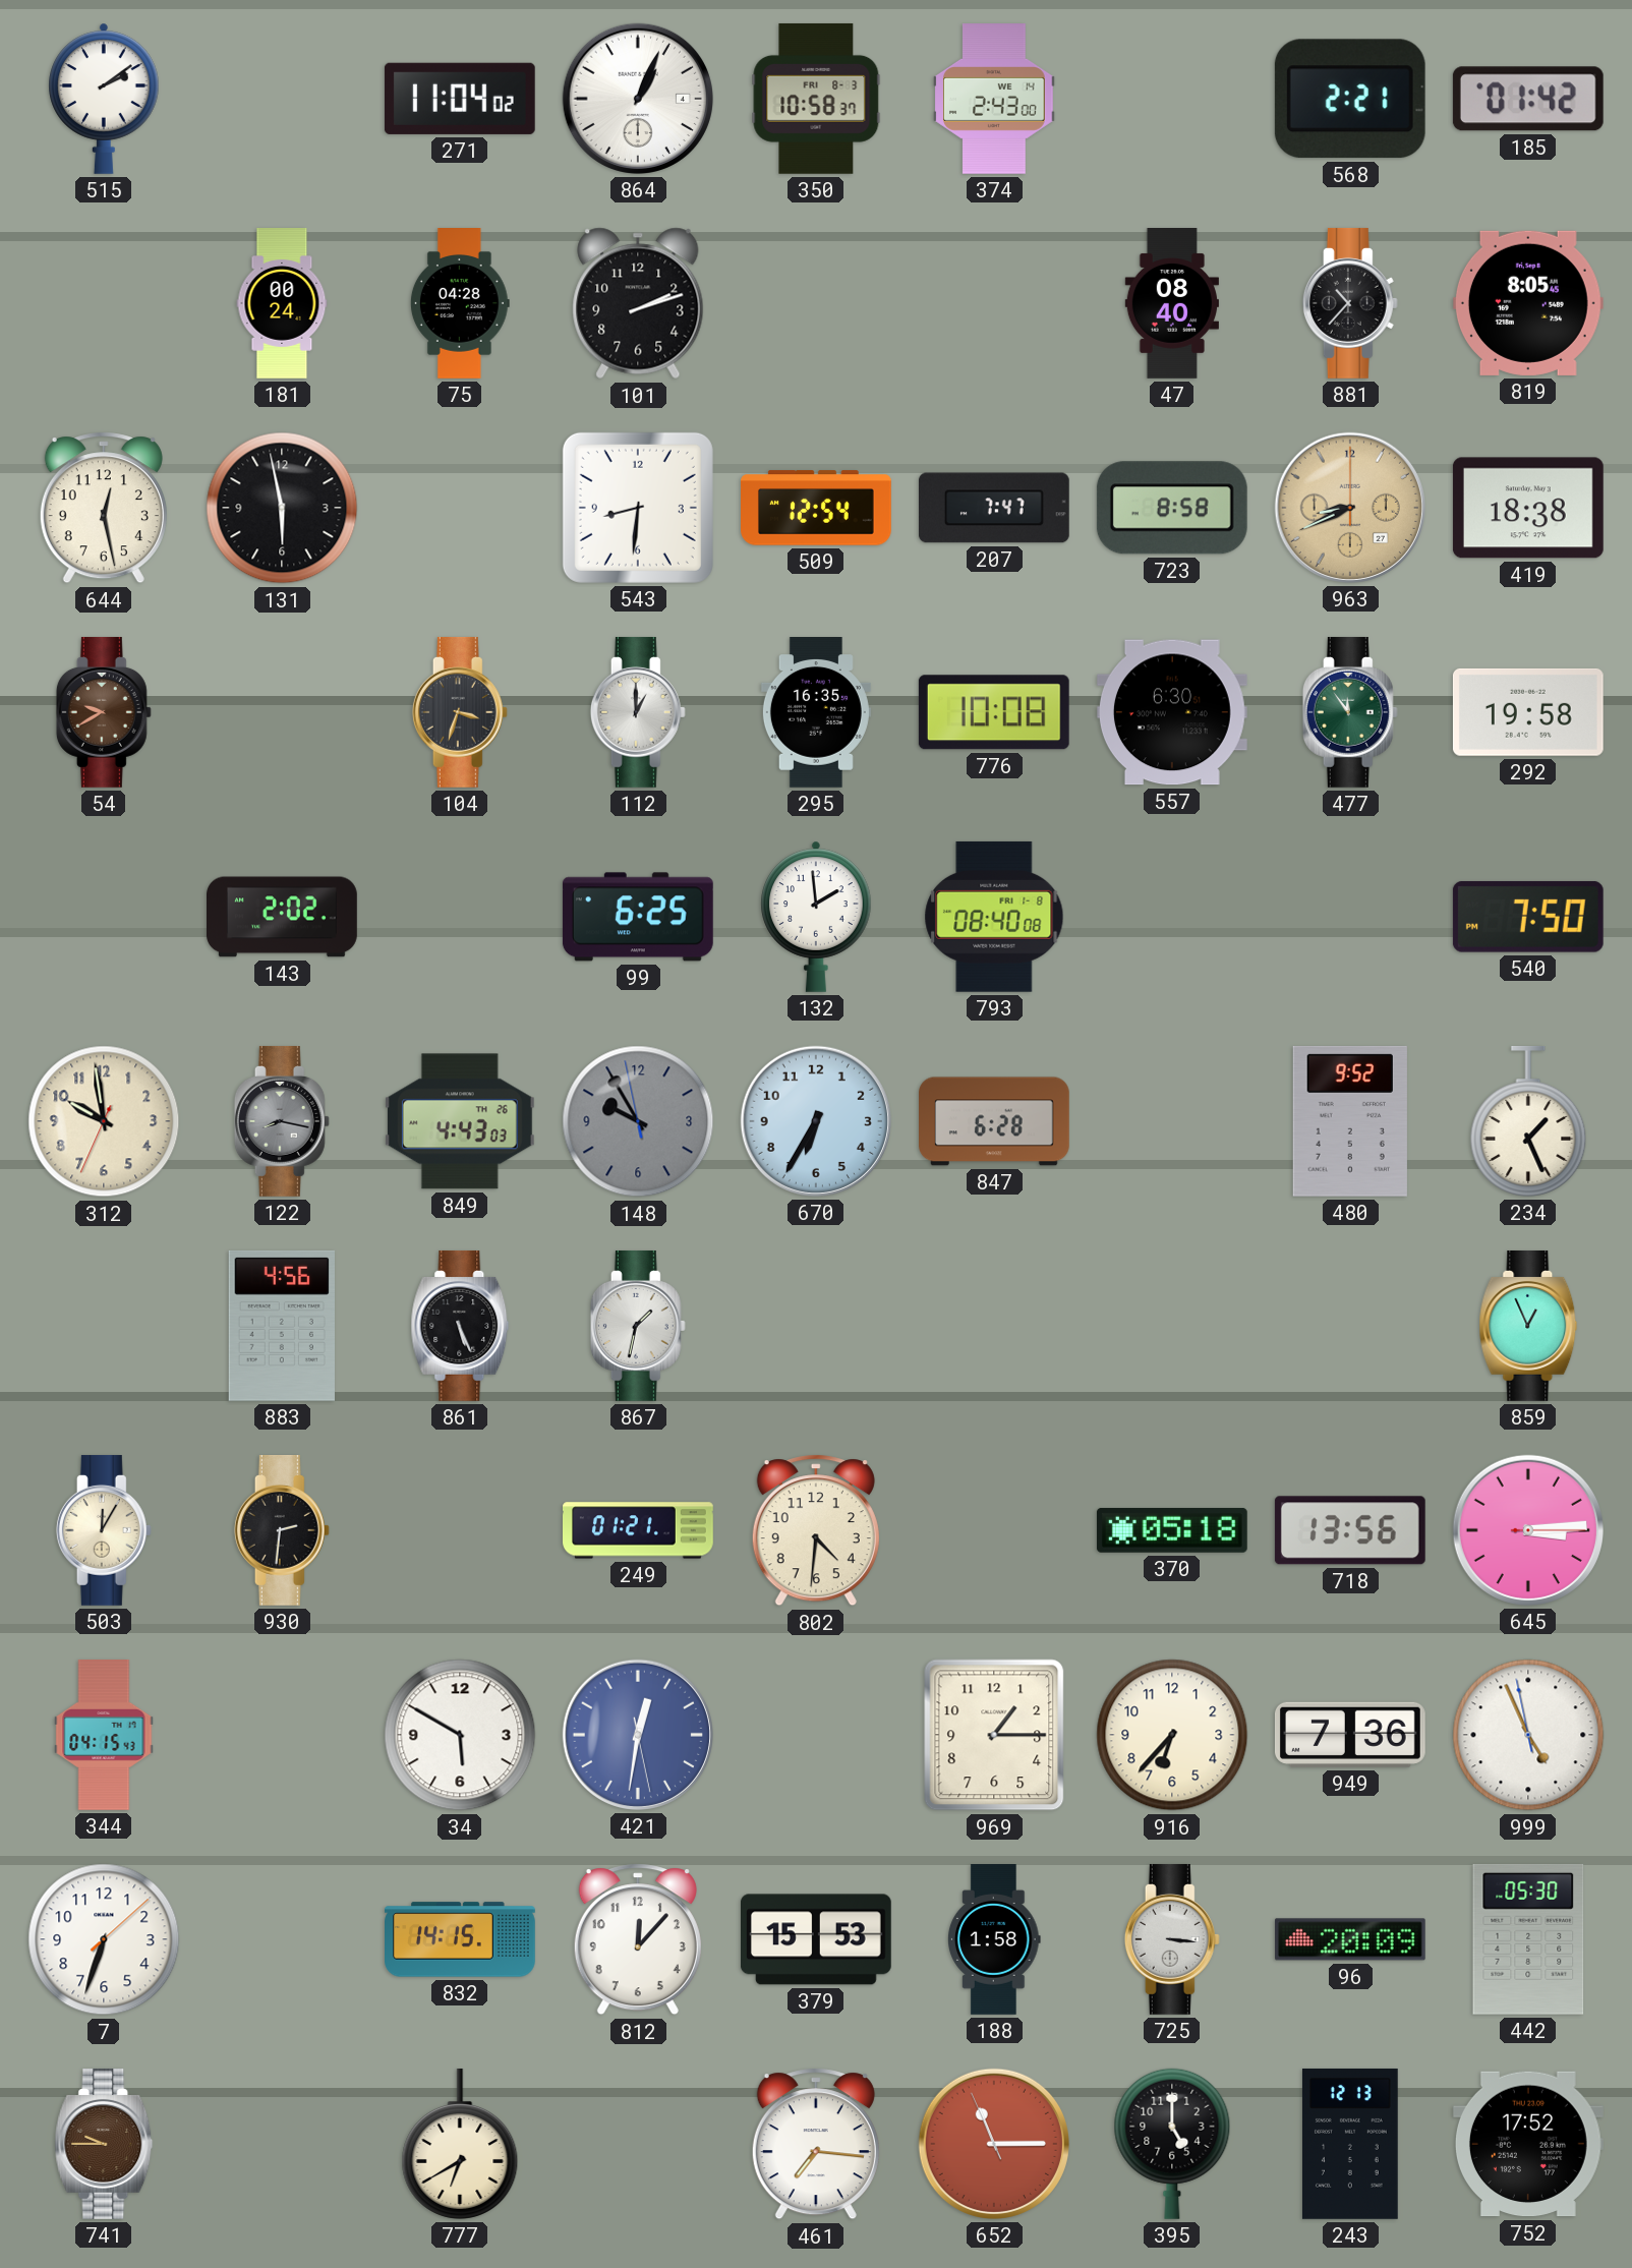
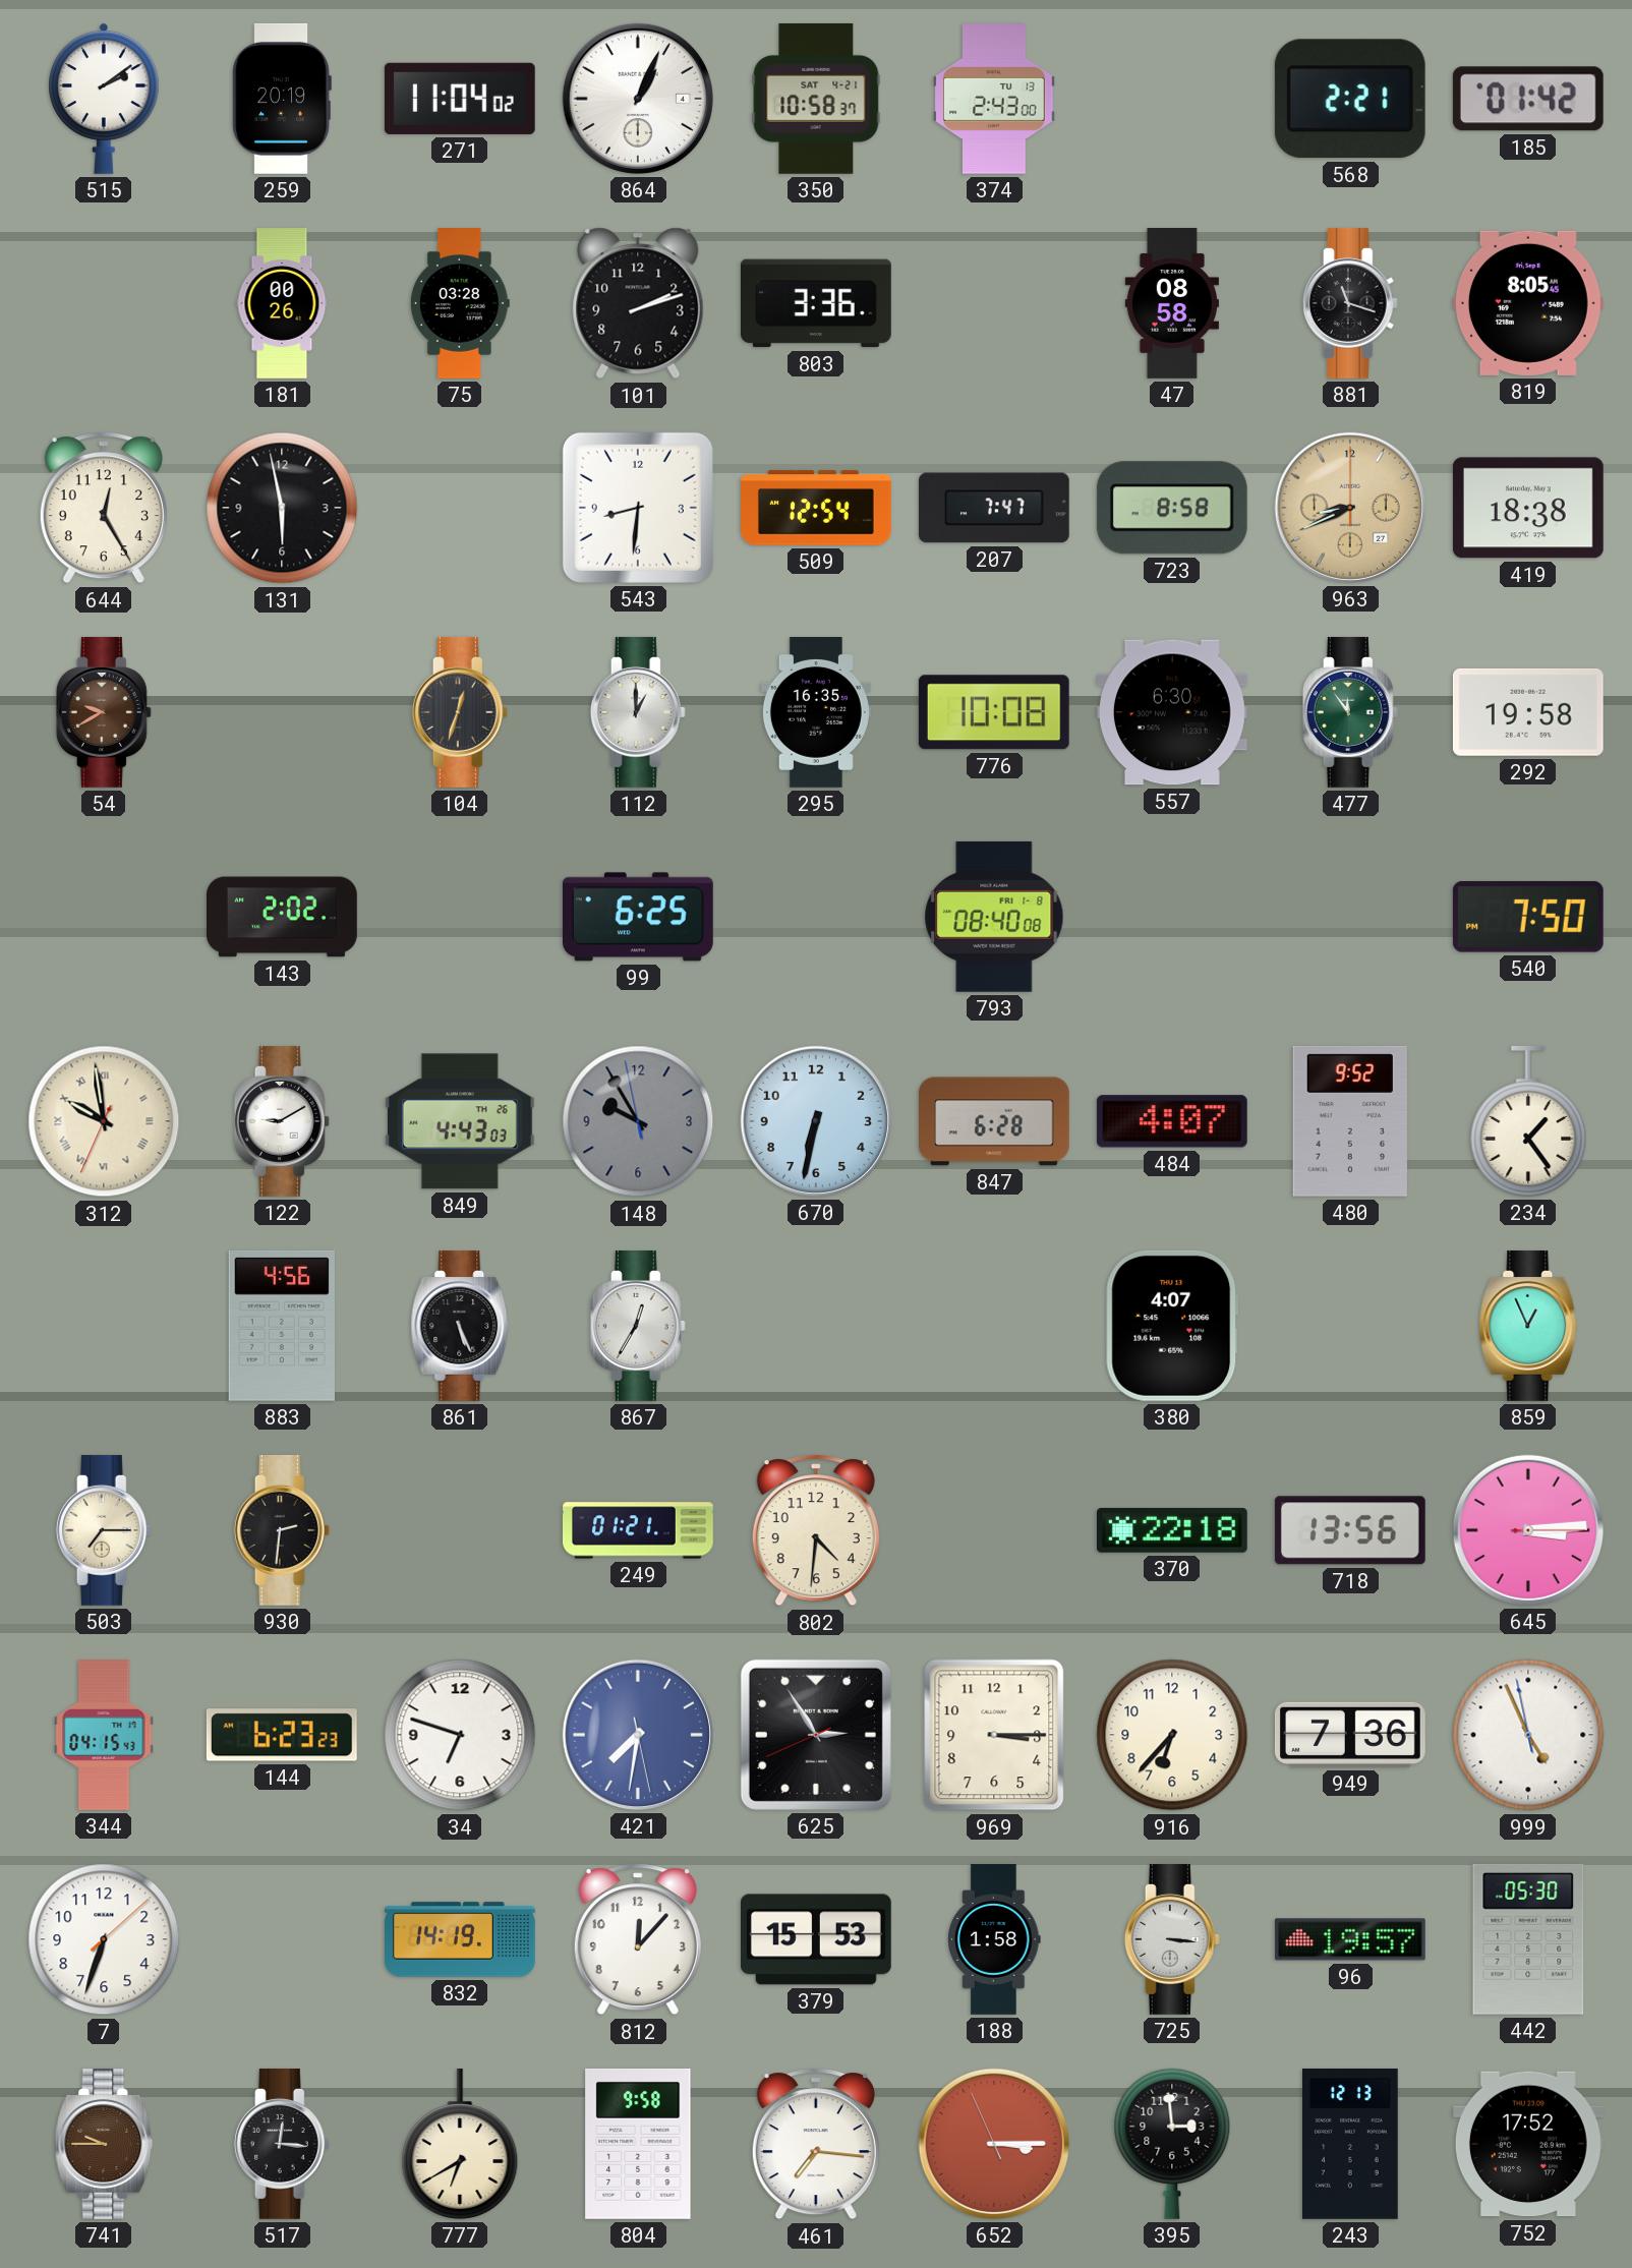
259: none -> 20:19
350 date: FRI 8-3 -> SAT 4-21
374 date: WE 14 -> TU 13
181: 00:24 -> 00:26
75: 04:28 -> 03:28
803: none -> 3:36
47: 08:40 -> 08:58
881: 10:37 -> 11:18
644: 12:28 -> 12:25
104: 3:33 -> 12:33
132: 1:59 -> none
312 numerals: Arabic -> Roman
122: 8:17 -> 9:10
122 dial: grey -> white
670: 6:35 -> 6:32
484: none -> 4:07
234: 1:26 -> 1:24
867: 1:32 -> 12:35
380: none -> 4:07
503: 12:05 -> 7:15
370: 05:18 -> 22:18
144: none -> 6:23
34: 5:50 -> 6:48
421: 12:31 -> 7:31
625: none -> 2:54
969: 1:15 -> 3:15
832: 14:15 -> 14:19
96: 20:09 -> 19:57
517: none -> 12:16
804: none -> 9:58
652: 11:14 -> 3:14
395: 5:00 -> 2:59
